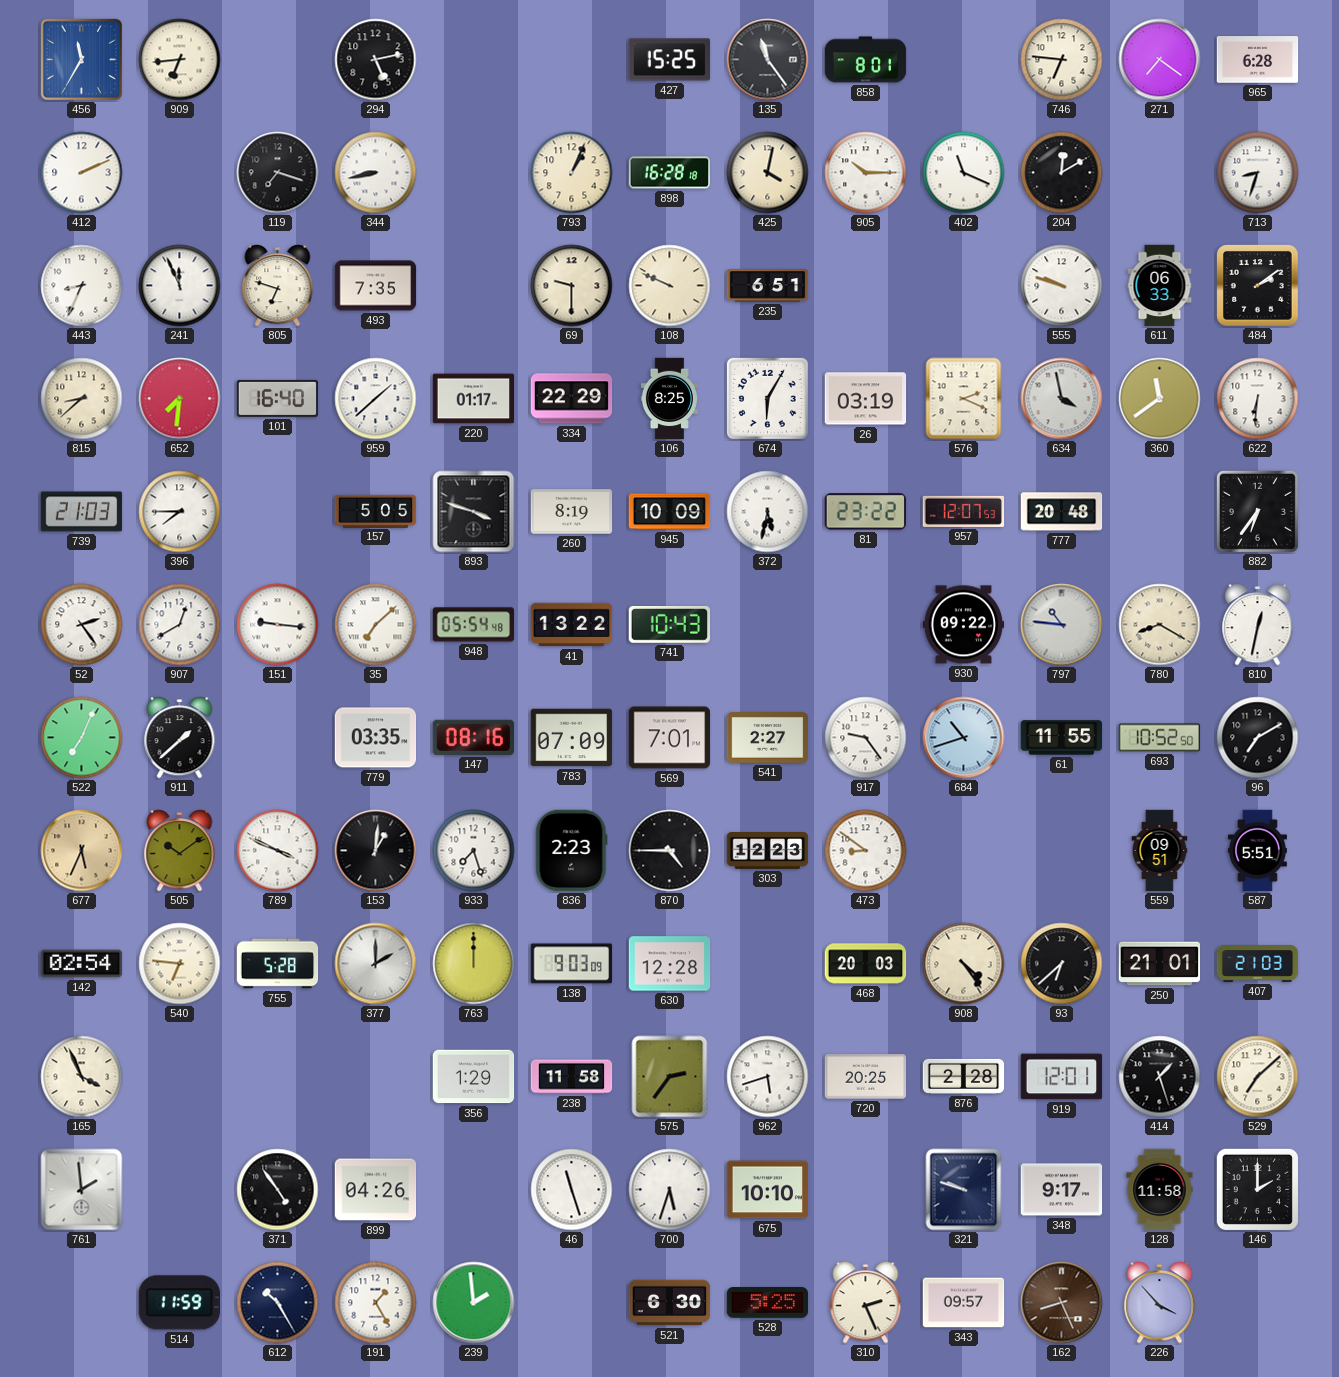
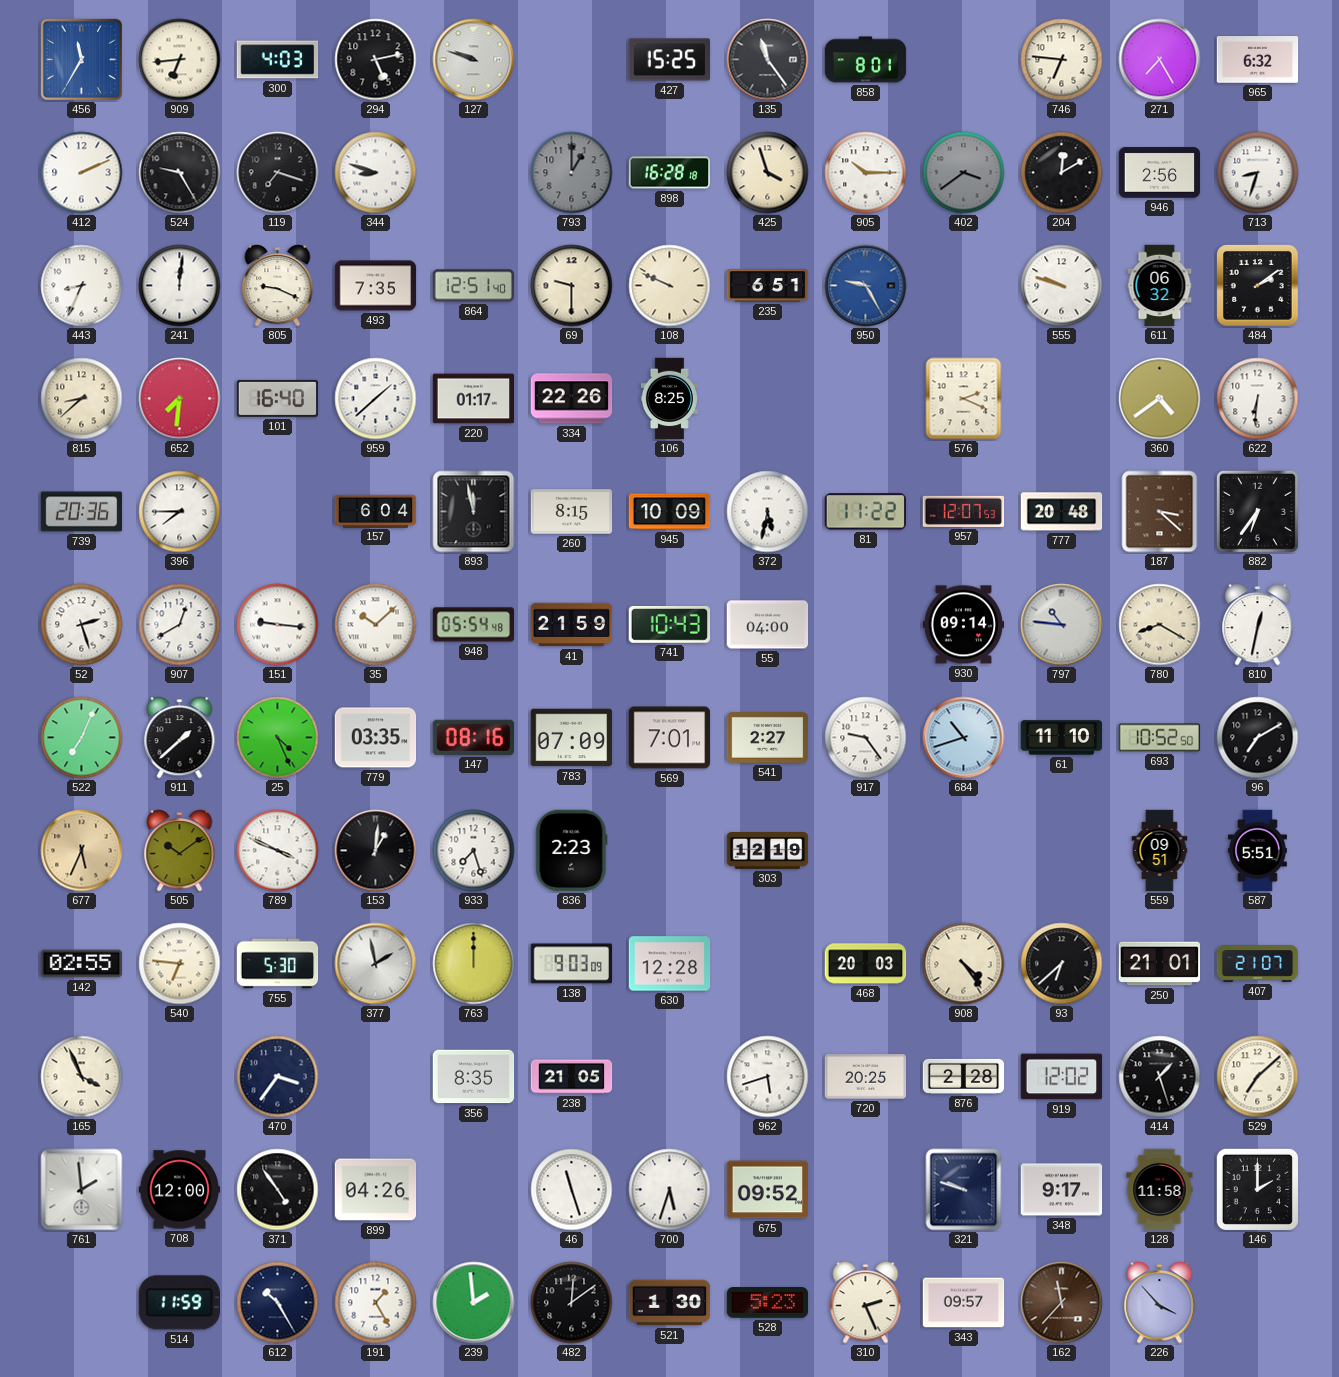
300: none -> 4:03
127: none -> 9:48
271: 7:21 -> 7:25
965: 6:28 -> 6:32
524: none -> 9:25
344: 8:43 -> 8:48
793: 1:04 -> 1:00
793 dial: cream -> grey
425: 4:02 -> 3:57
402: 11:19 -> 3:39
402 dial: white -> grey
946: none -> 2:56
241: 11:56 -> 12:01
805: 6:48 -> 9:19
864: none -> 12:51
950: none -> 9:25
611: 06:33 -> 06:32
334: 22:29 -> 22:26
674: 6:05 -> none
26: 03:19 -> none
634: 3:58 -> none
360: 11:39 -> 4:39
739: 21:03 -> 20:36
157: 5:05 -> 6:04
893: 3:48 -> 11:58
260: 8:19 -> 8:15
81: 23:22 -> 11:22
187: none -> 3:22
52: 2:24 -> 2:27
35: 7:08 -> 10:08
41: 13:22 -> 21:59
55: none -> 04:00
930: 09:22 -> 09:14
25: none -> 4:26
61: 11:55 -> 11:10
870: 4:45 -> none
303: 12:23 -> 12:19
473: 8:51 -> none
142: 02:54 -> 02:55
755: 5:28 -> 5:30
377: 2:00 -> 1:58
407: 21:03 -> 21:07
470: none -> 3:36
356: 1:29 -> 8:35
238: 11:58 -> 21:05
575: 2:36 -> none
919: 12:01 -> 12:02
708: none -> 12:00
675: 10:10 -> 09:52
482: none -> 12:09
521: 6:30 -> 1:30
528: 5:25 -> 5:23
162: 8:26 -> 11:37
